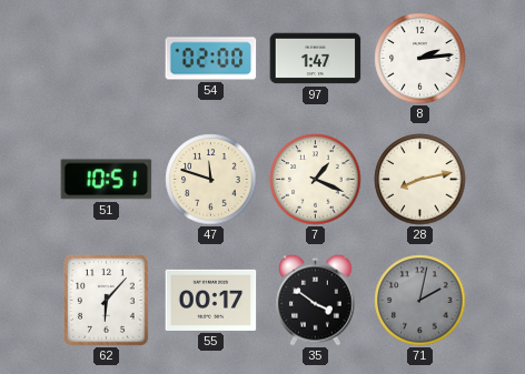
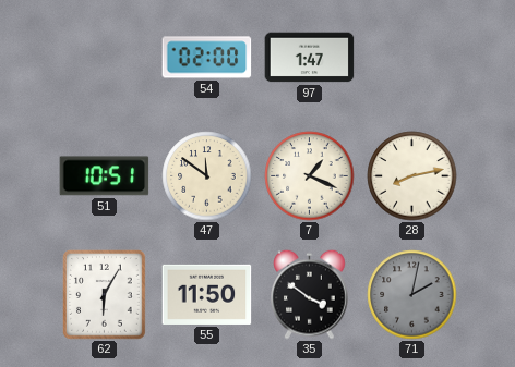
8: 2:14 -> none
47: 11:48 -> 11:51
62: 6:07 -> 6:05
55: 00:17 -> 11:50
